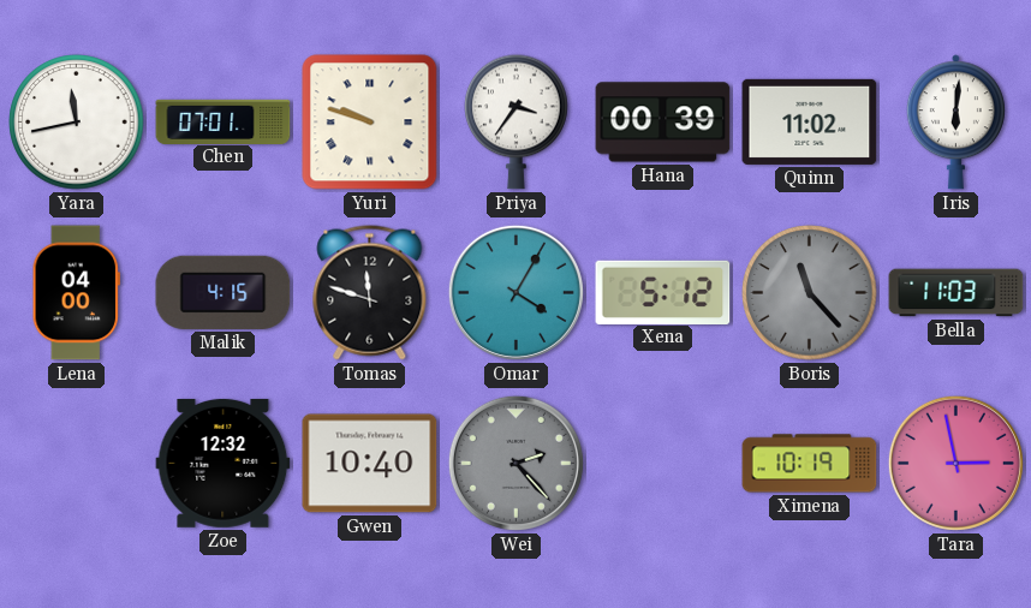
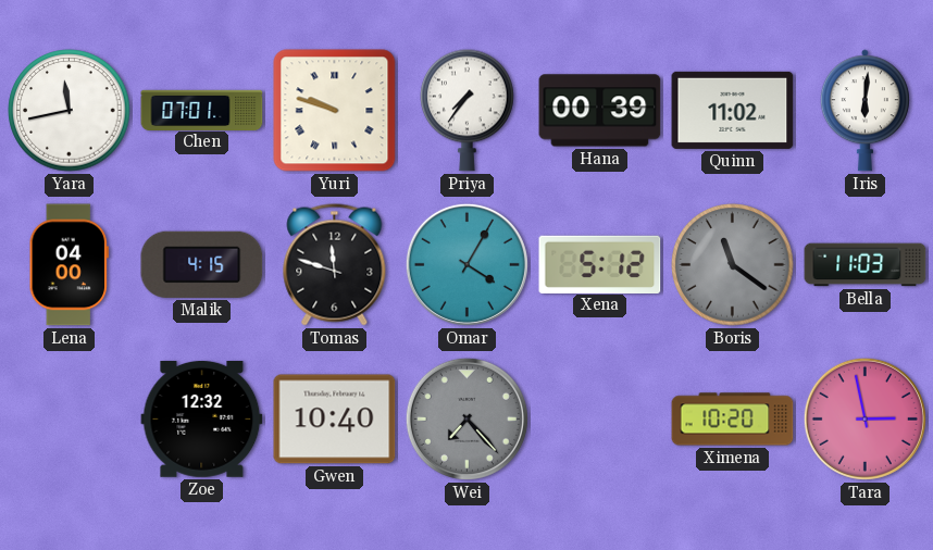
Priya: 3:36 -> 7:36
Boris: 11:23 -> 11:21
Wei: 2:23 -> 7:23
Ximena: 10:19 -> 10:20
